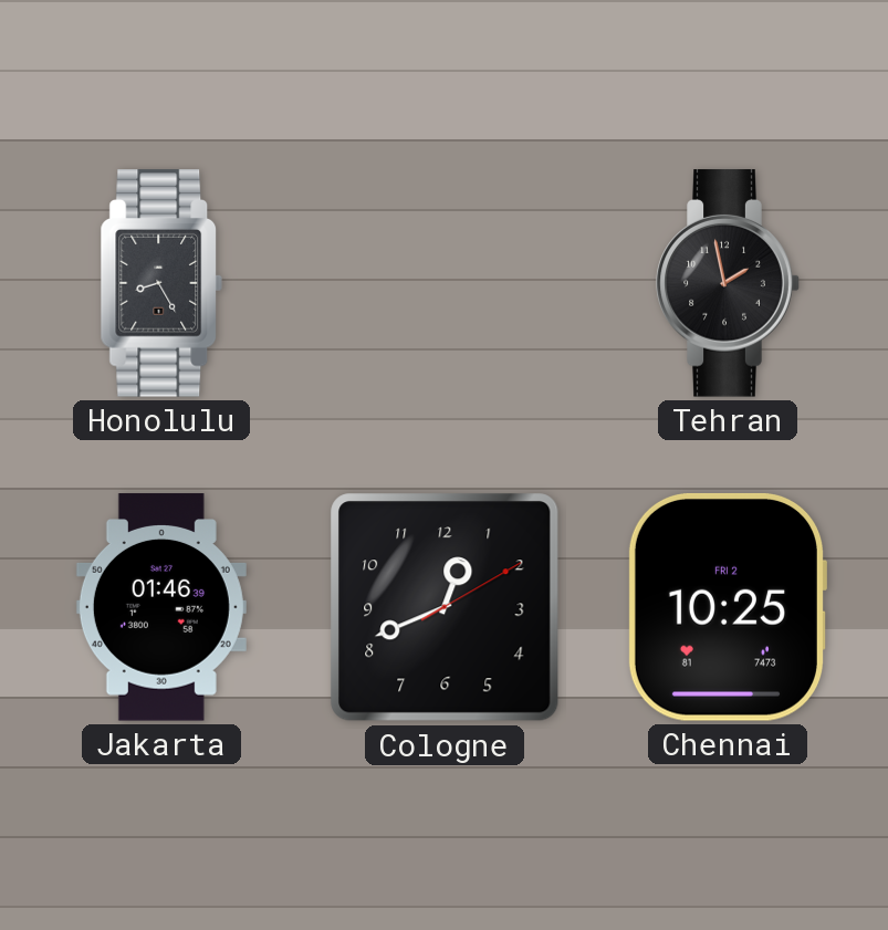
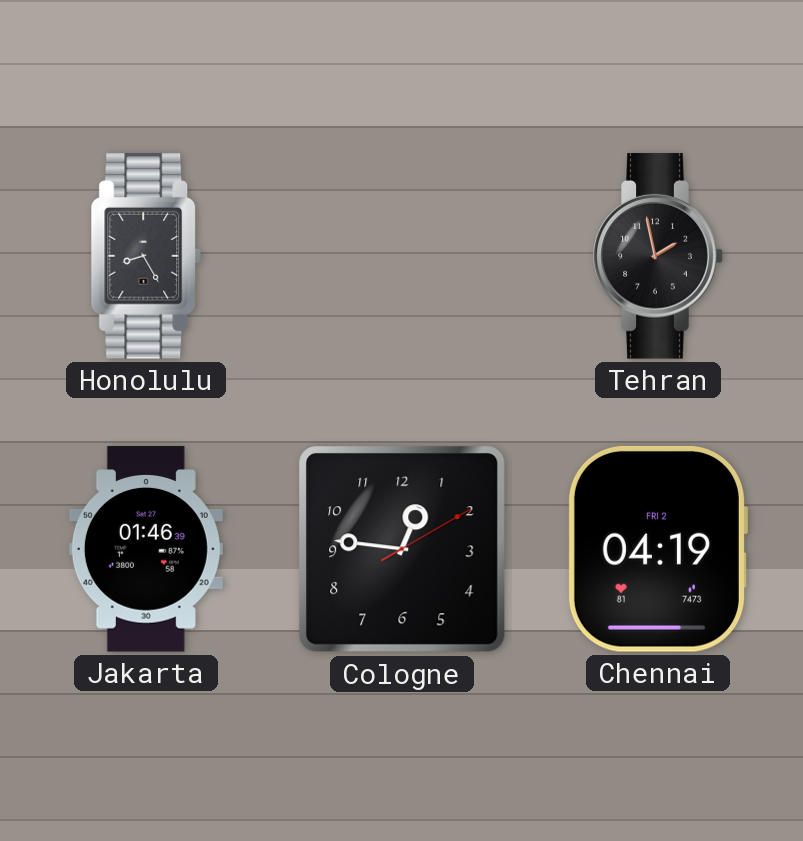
Cologne: 12:41 -> 12:46
Chennai: 10:25 -> 04:19
